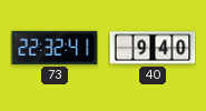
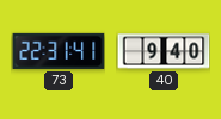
73: 22:32 -> 22:31
